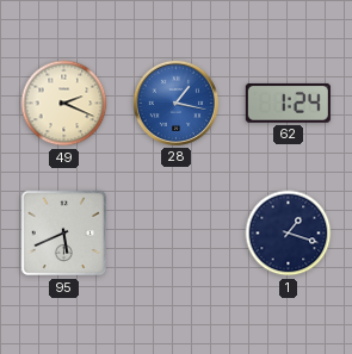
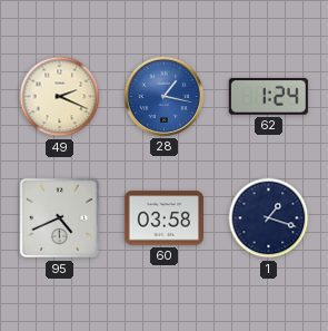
95: 5:41 -> 4:41
60: none -> 03:58
